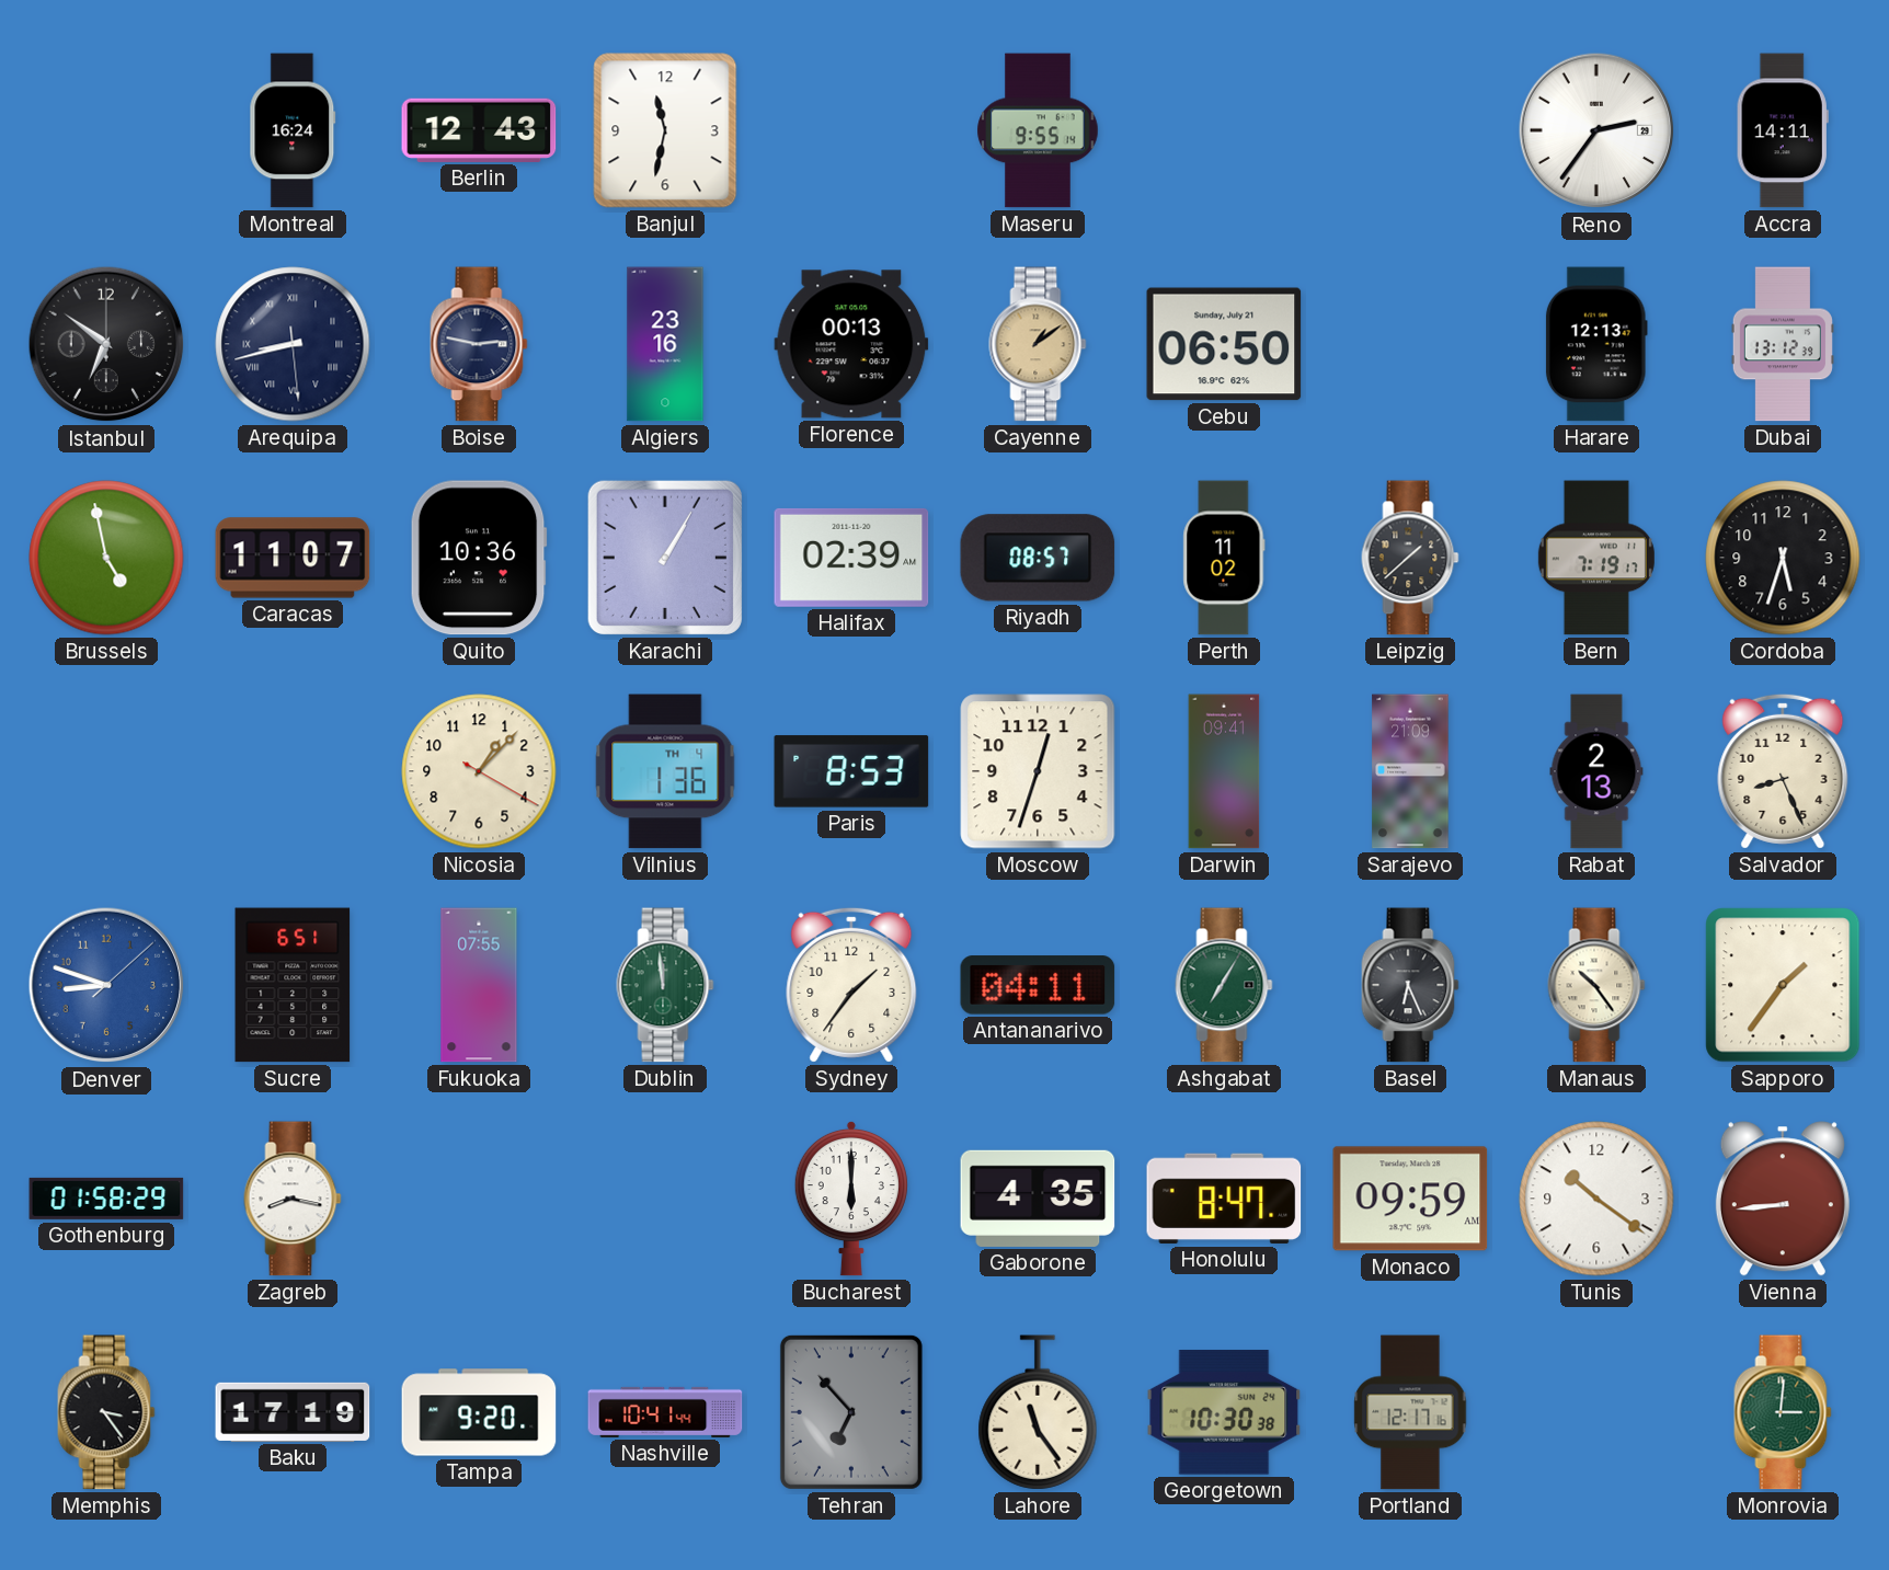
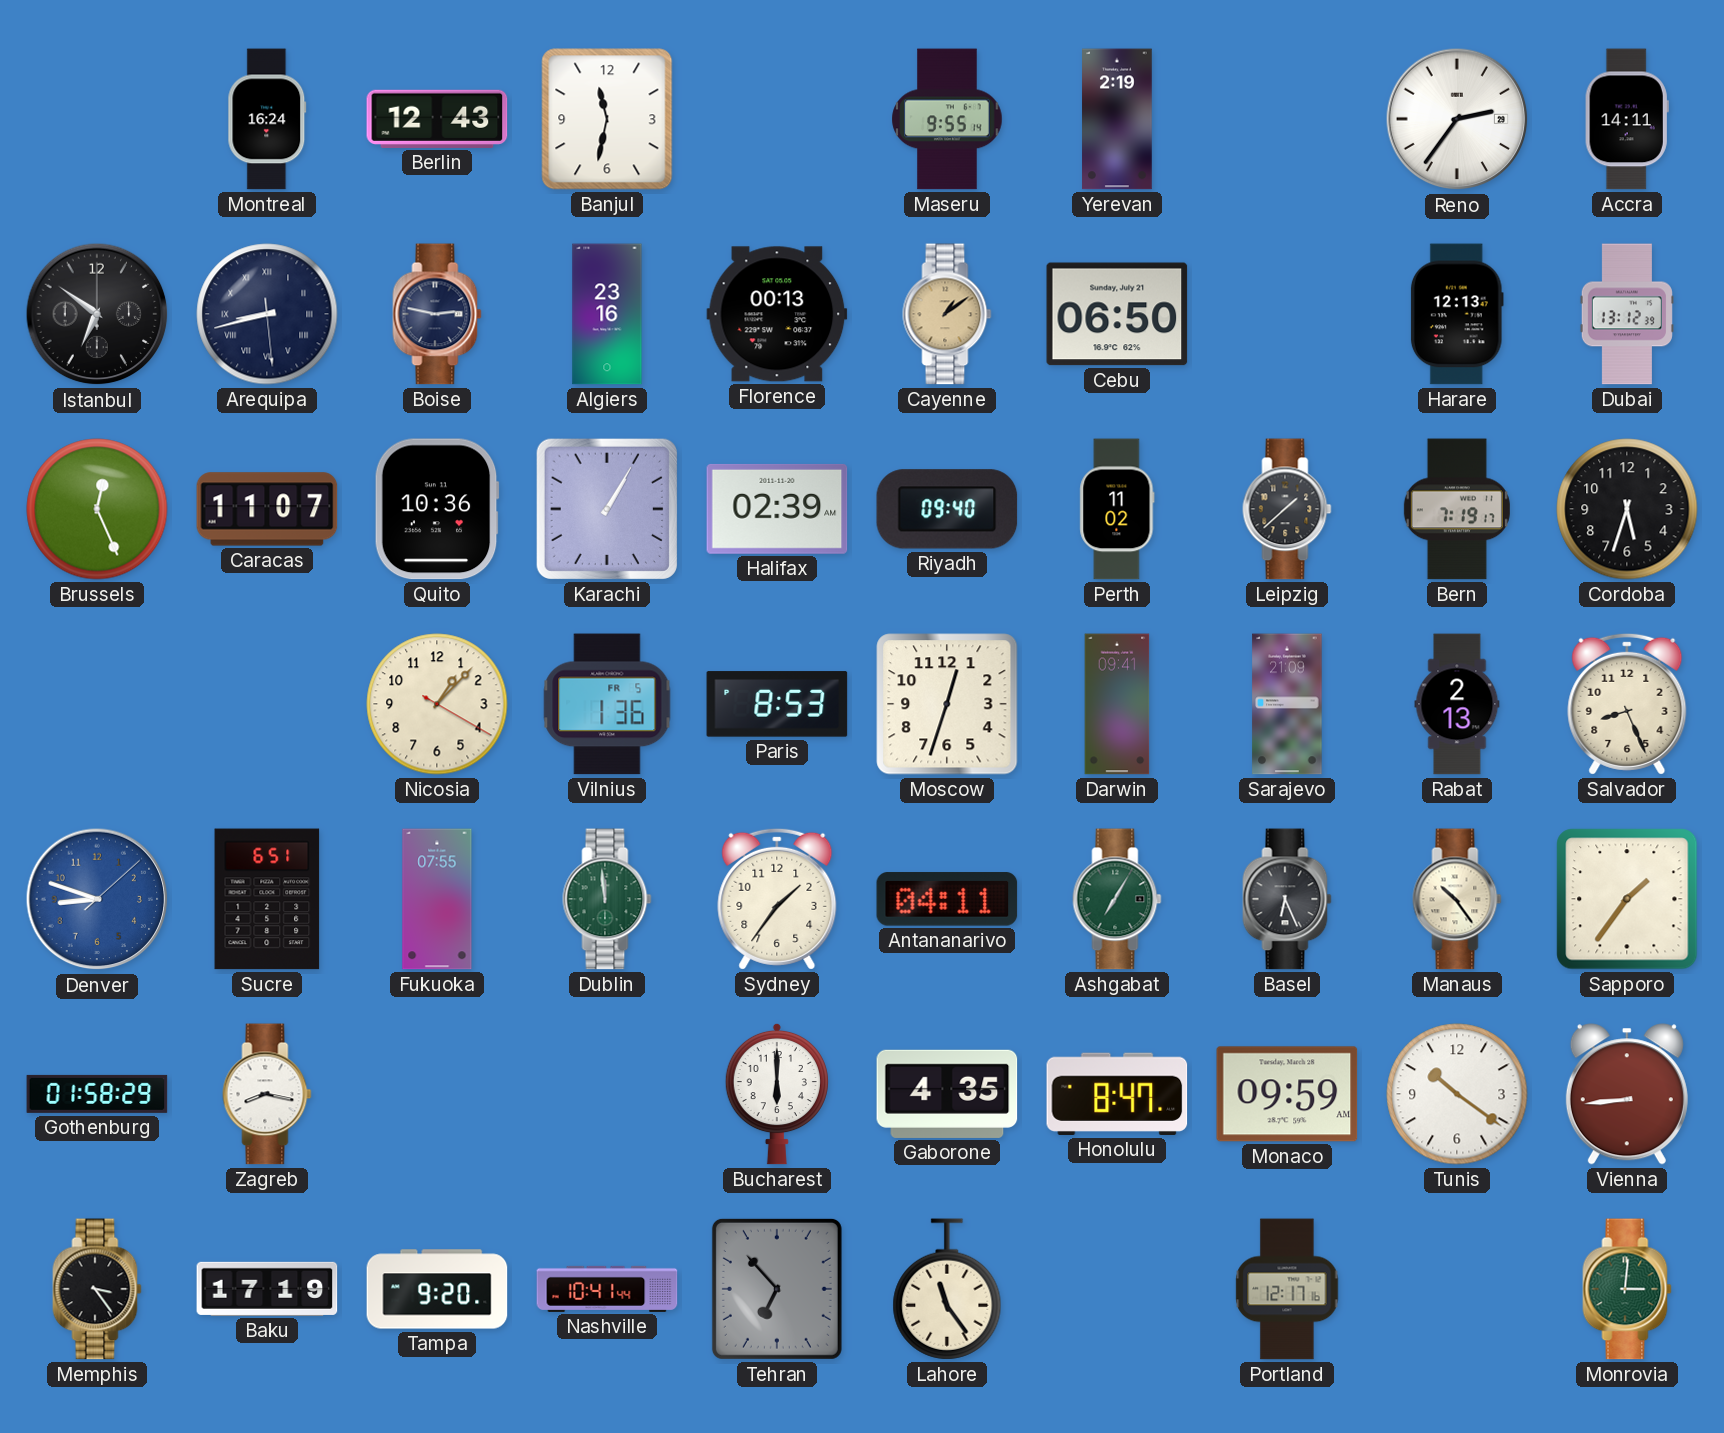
Yerevan: none -> 2:19
Brussels: 4:58 -> 12:26
Riyadh: 08:57 -> 09:40
Vilnius date: TH 4 -> FR 5
Georgetown: 10:30 -> none
